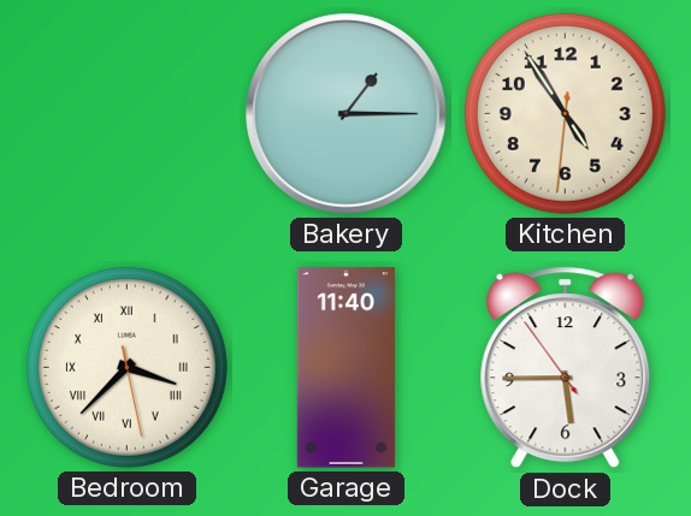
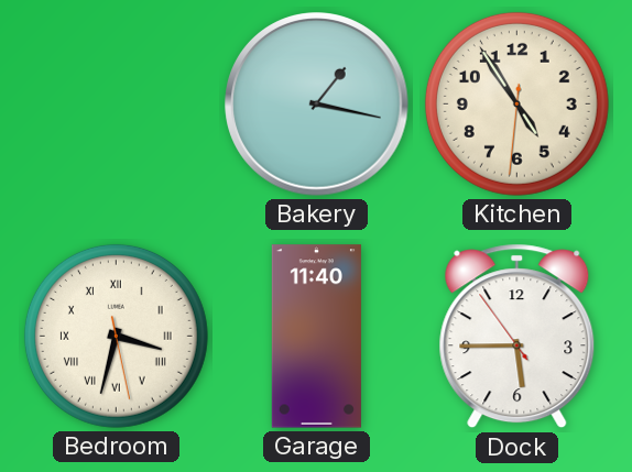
Bakery: 1:15 -> 1:17
Bedroom: 3:37 -> 3:32
